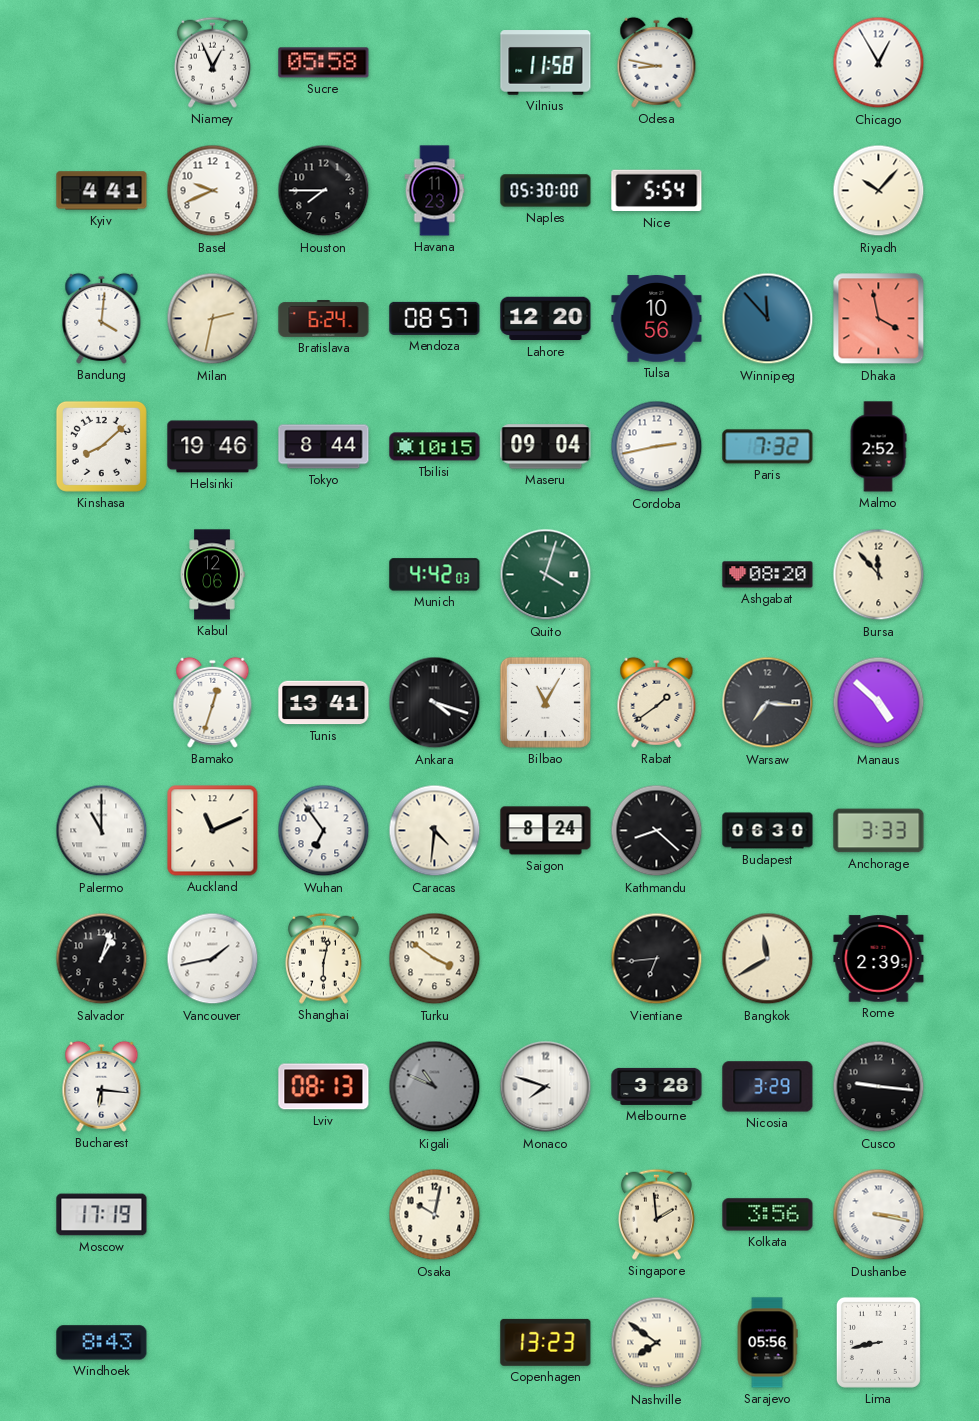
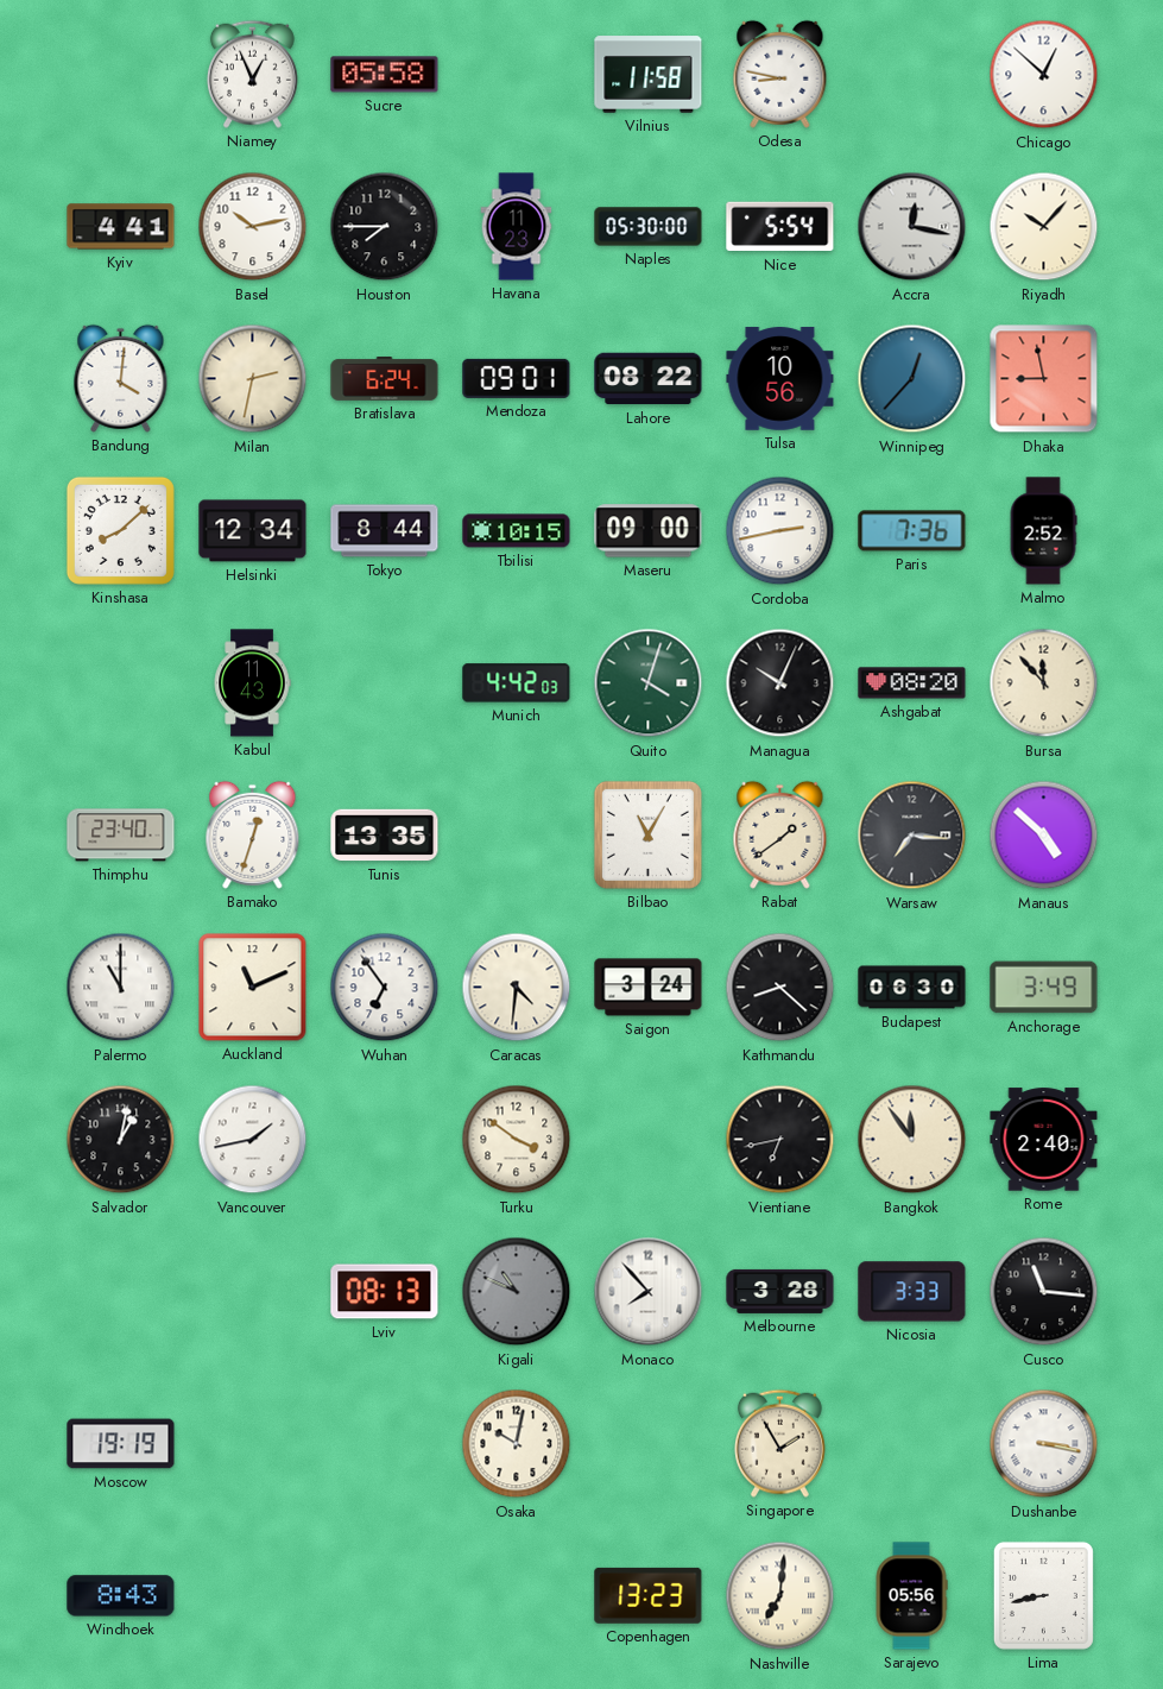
Chicago: 12:55 -> 12:52
Basel: 9:41 -> 10:13
Accra: none -> 12:17
Mendoza: 08:57 -> 09:01
Lahore: 12:20 -> 08:22
Winnipeg: 11:53 -> 12:37
Dhaka: 3:58 -> 8:58
Helsinki: 19:46 -> 12:34
Maseru: 09:04 -> 09:00
Paris: 7:32 -> 7:36
Kabul: 12:06 -> 11:43
Managua: none -> 10:04
Thimphu: none -> 23:40
Tunis: 13:41 -> 13:35
Ankara: 4:18 -> none
Saigon: 8:24 -> 3:24
Anchorage: 3:33 -> 3:49
Salvador: 1:03 -> 1:02
Shanghai: 6:02 -> none
Vientiane: 6:44 -> 6:43
Bangkok: 11:40 -> 11:54
Rome: 2:39 -> 2:40
Bucharest: 6:16 -> none
Monaco: 7:48 -> 7:53
Nicosia: 3:29 -> 3:33
Cusco: 9:16 -> 11:16
Moscow: 17:19 -> 19:19
Singapore: 1:59 -> 1:55
Kolkata: 3:56 -> none
Nashville: 7:51 -> 7:01
